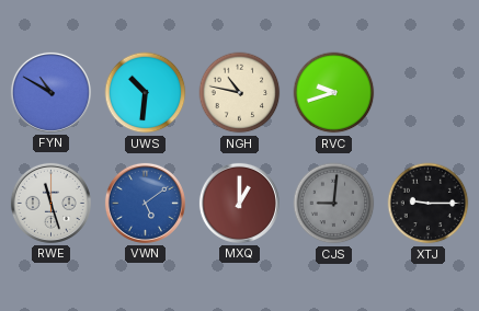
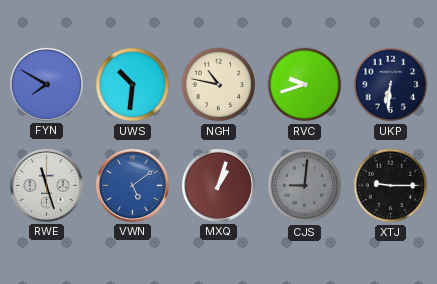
FYN: 10:50 -> 7:50
UKP: none -> 6:31
MXQ: 1:00 -> 1:03
